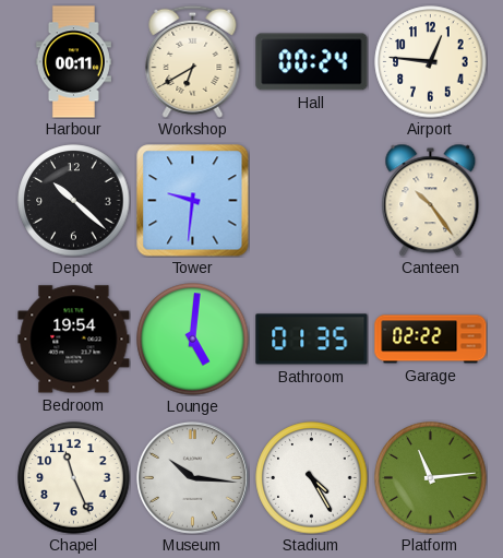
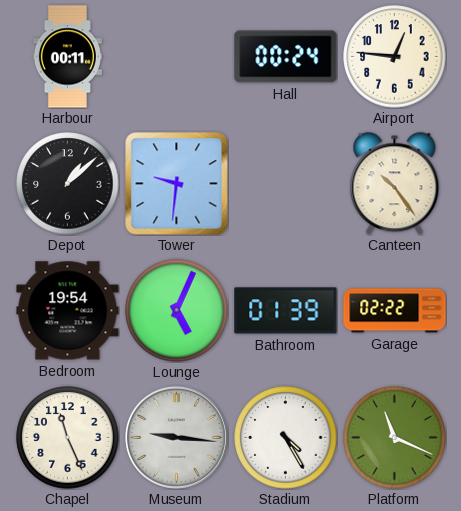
Workshop: 6:40 -> none
Depot: 10:22 -> 1:08
Lounge: 5:01 -> 5:04
Bathroom: 01:35 -> 01:39
Museum: 10:16 -> 9:16
Platform: 11:14 -> 11:19
